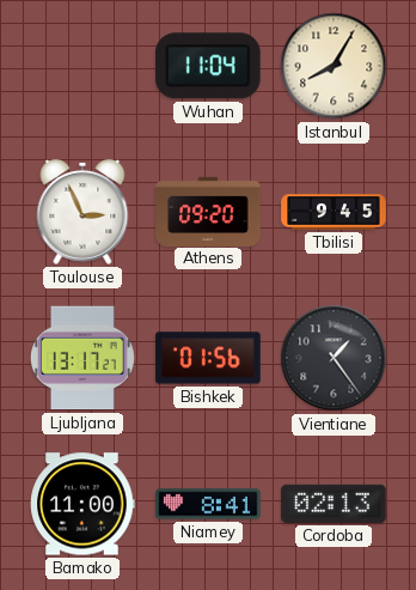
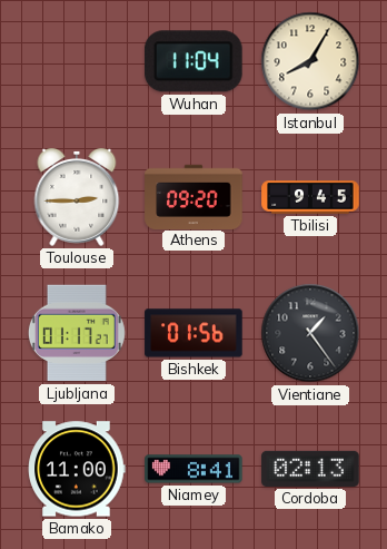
Toulouse: 2:56 -> 2:45
Ljubljana: 13:17 -> 01:17
